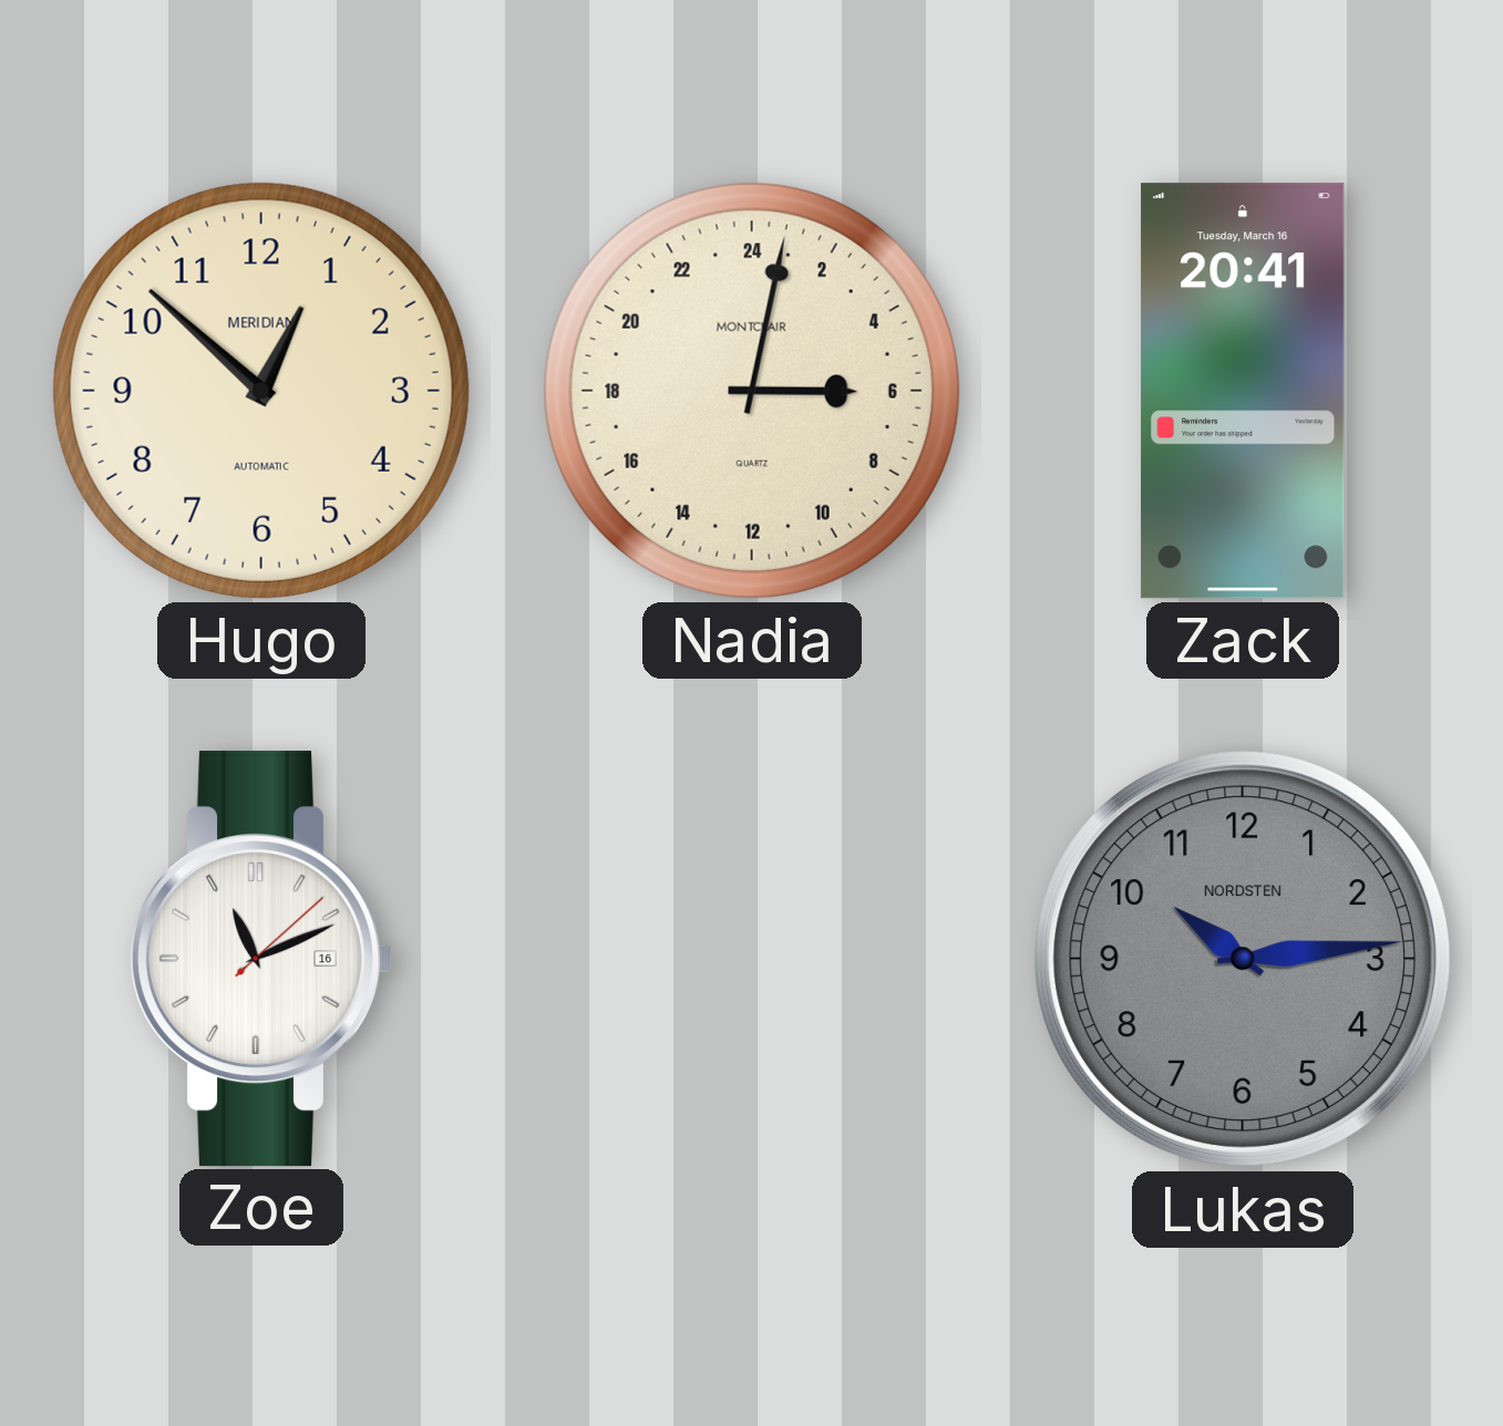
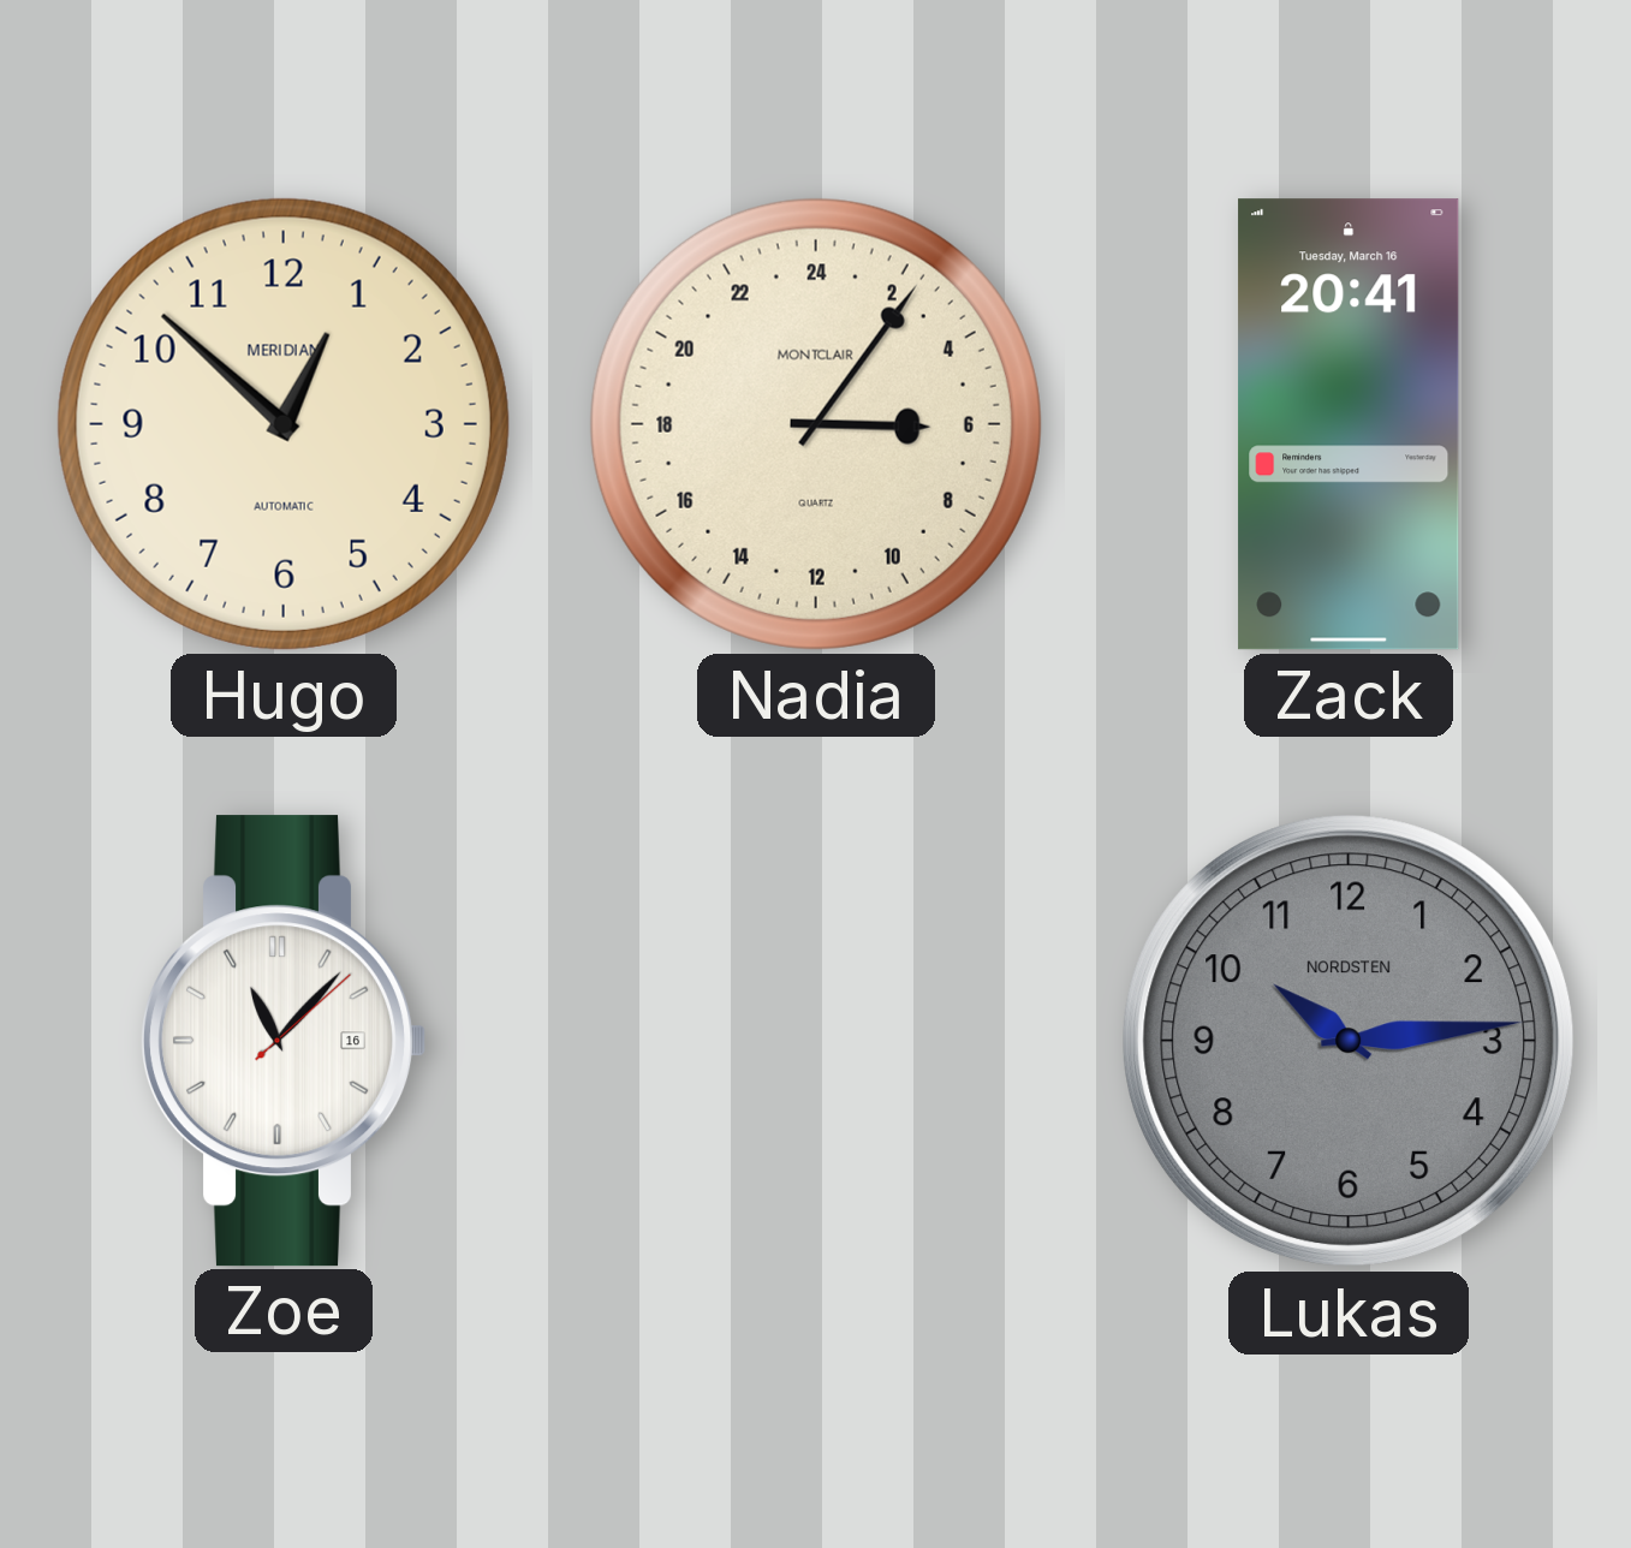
Nadia: 6:02 -> 6:06
Zoe: 11:11 -> 11:07
